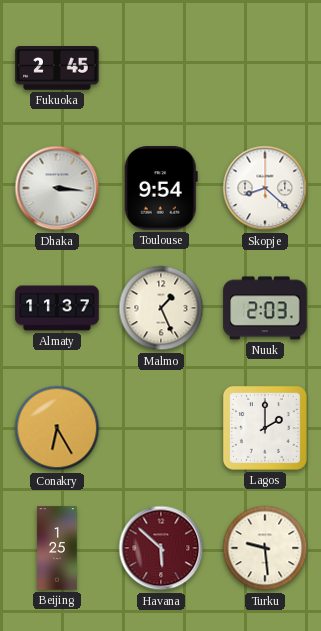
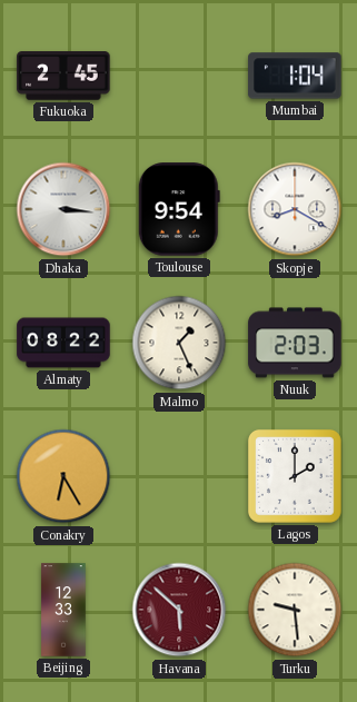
Mumbai: none -> 1:04
Skopje: 8:22 -> 8:20
Almaty: 11:37 -> 08:22
Beijing: 1:25 -> 12:33
